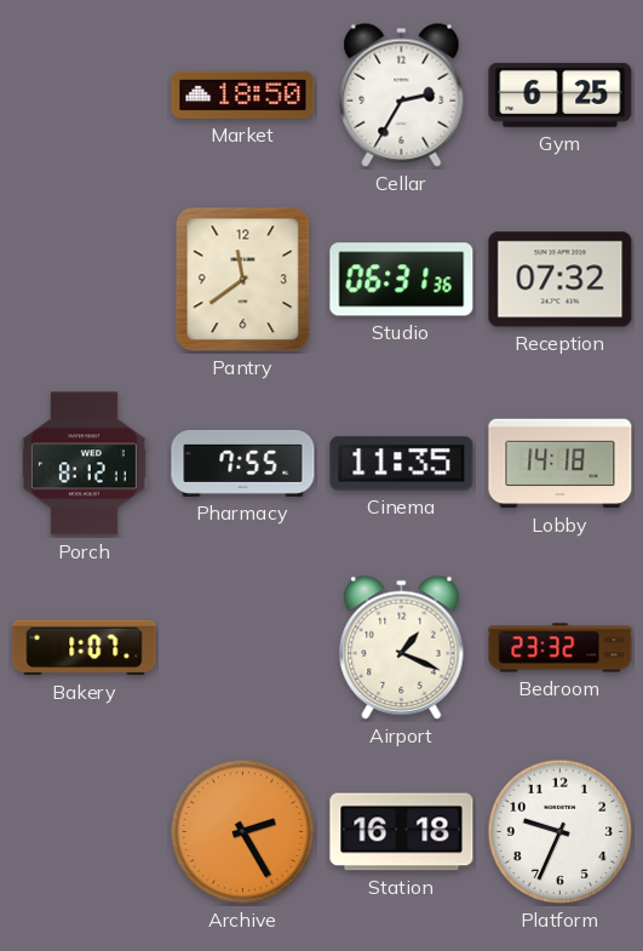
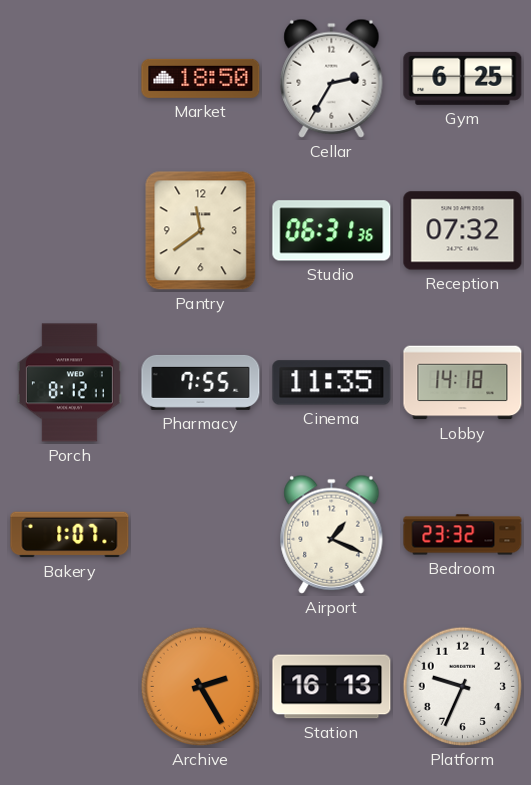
Station: 16:18 -> 16:13
